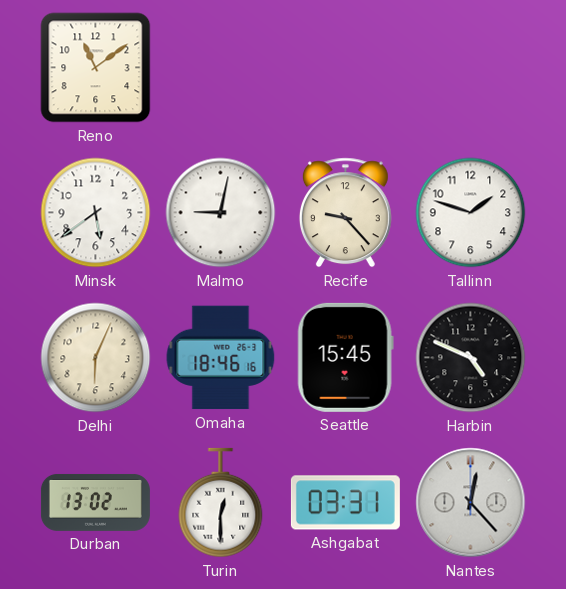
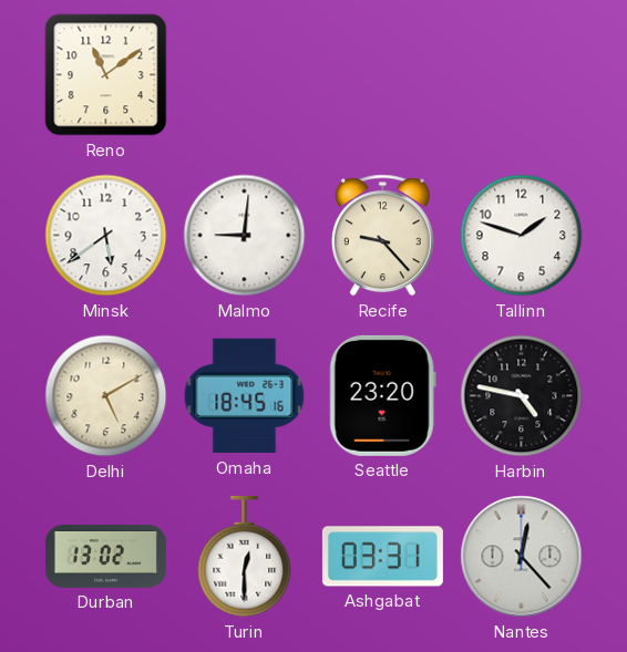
Malmo: 9:02 -> 9:01
Delhi: 6:04 -> 5:10
Omaha: 18:46 -> 18:45
Seattle: 15:45 -> 23:20
Harbin: 4:49 -> 4:47
